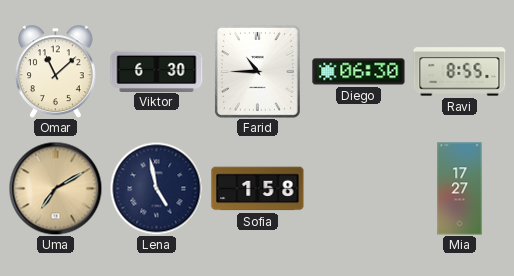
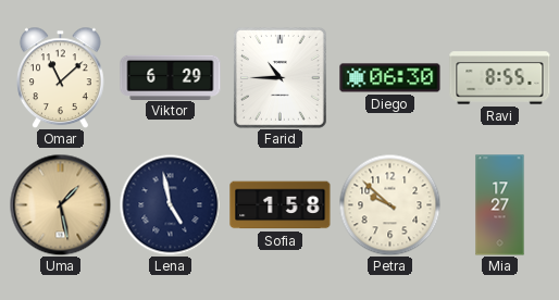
Viktor: 6:30 -> 6:29
Uma: 7:10 -> 1:28
Petra: none -> 9:52
